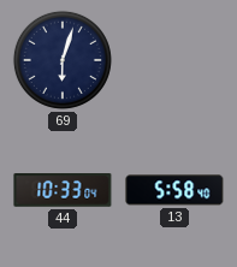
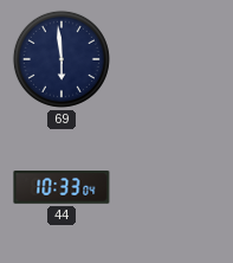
69: 6:03 -> 5:59
13: 5:58 -> none
